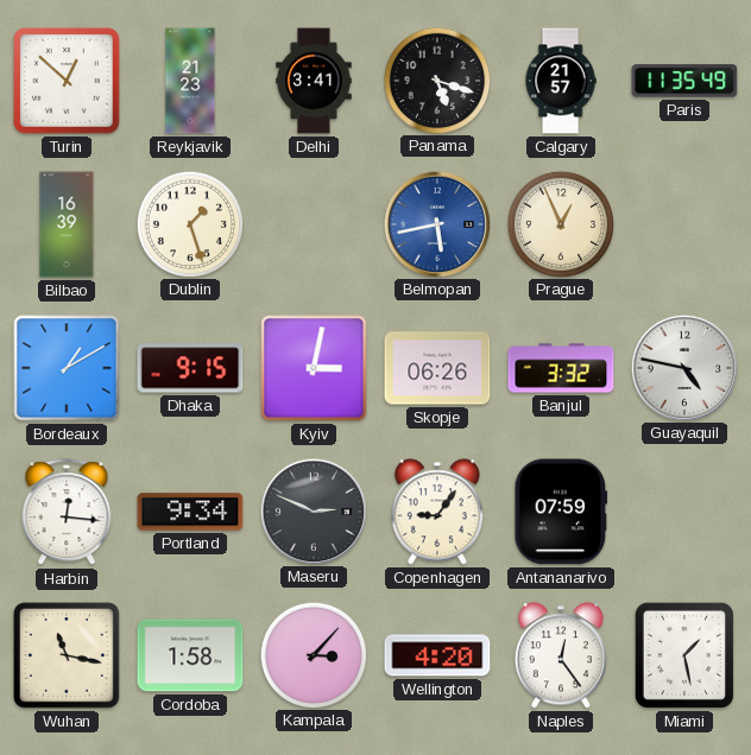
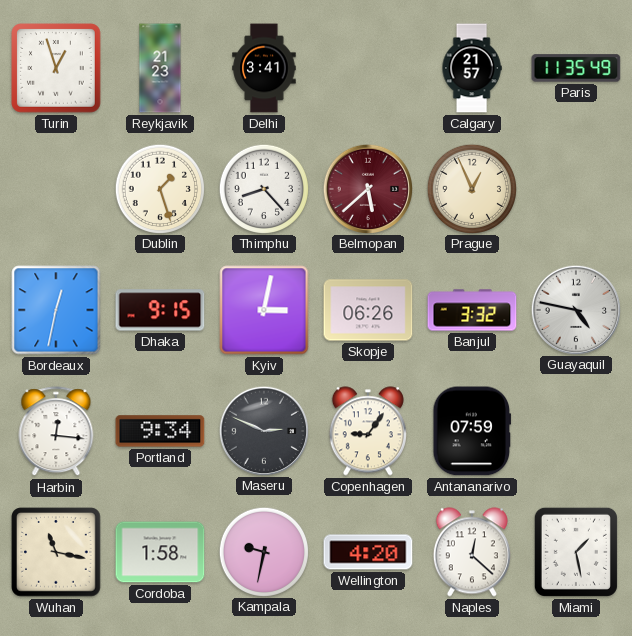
Turin: 12:52 -> 12:57
Panama: 5:18 -> none
Bilbao: 16:39 -> none
Thimphu: none -> 8:23
Belmopan: 5:43 -> 5:38
Belmopan dial: blue -> burgundy
Bordeaux: 1:10 -> 12:32
Kampala: 3:07 -> 9:32
Naples: 12:24 -> 12:22
